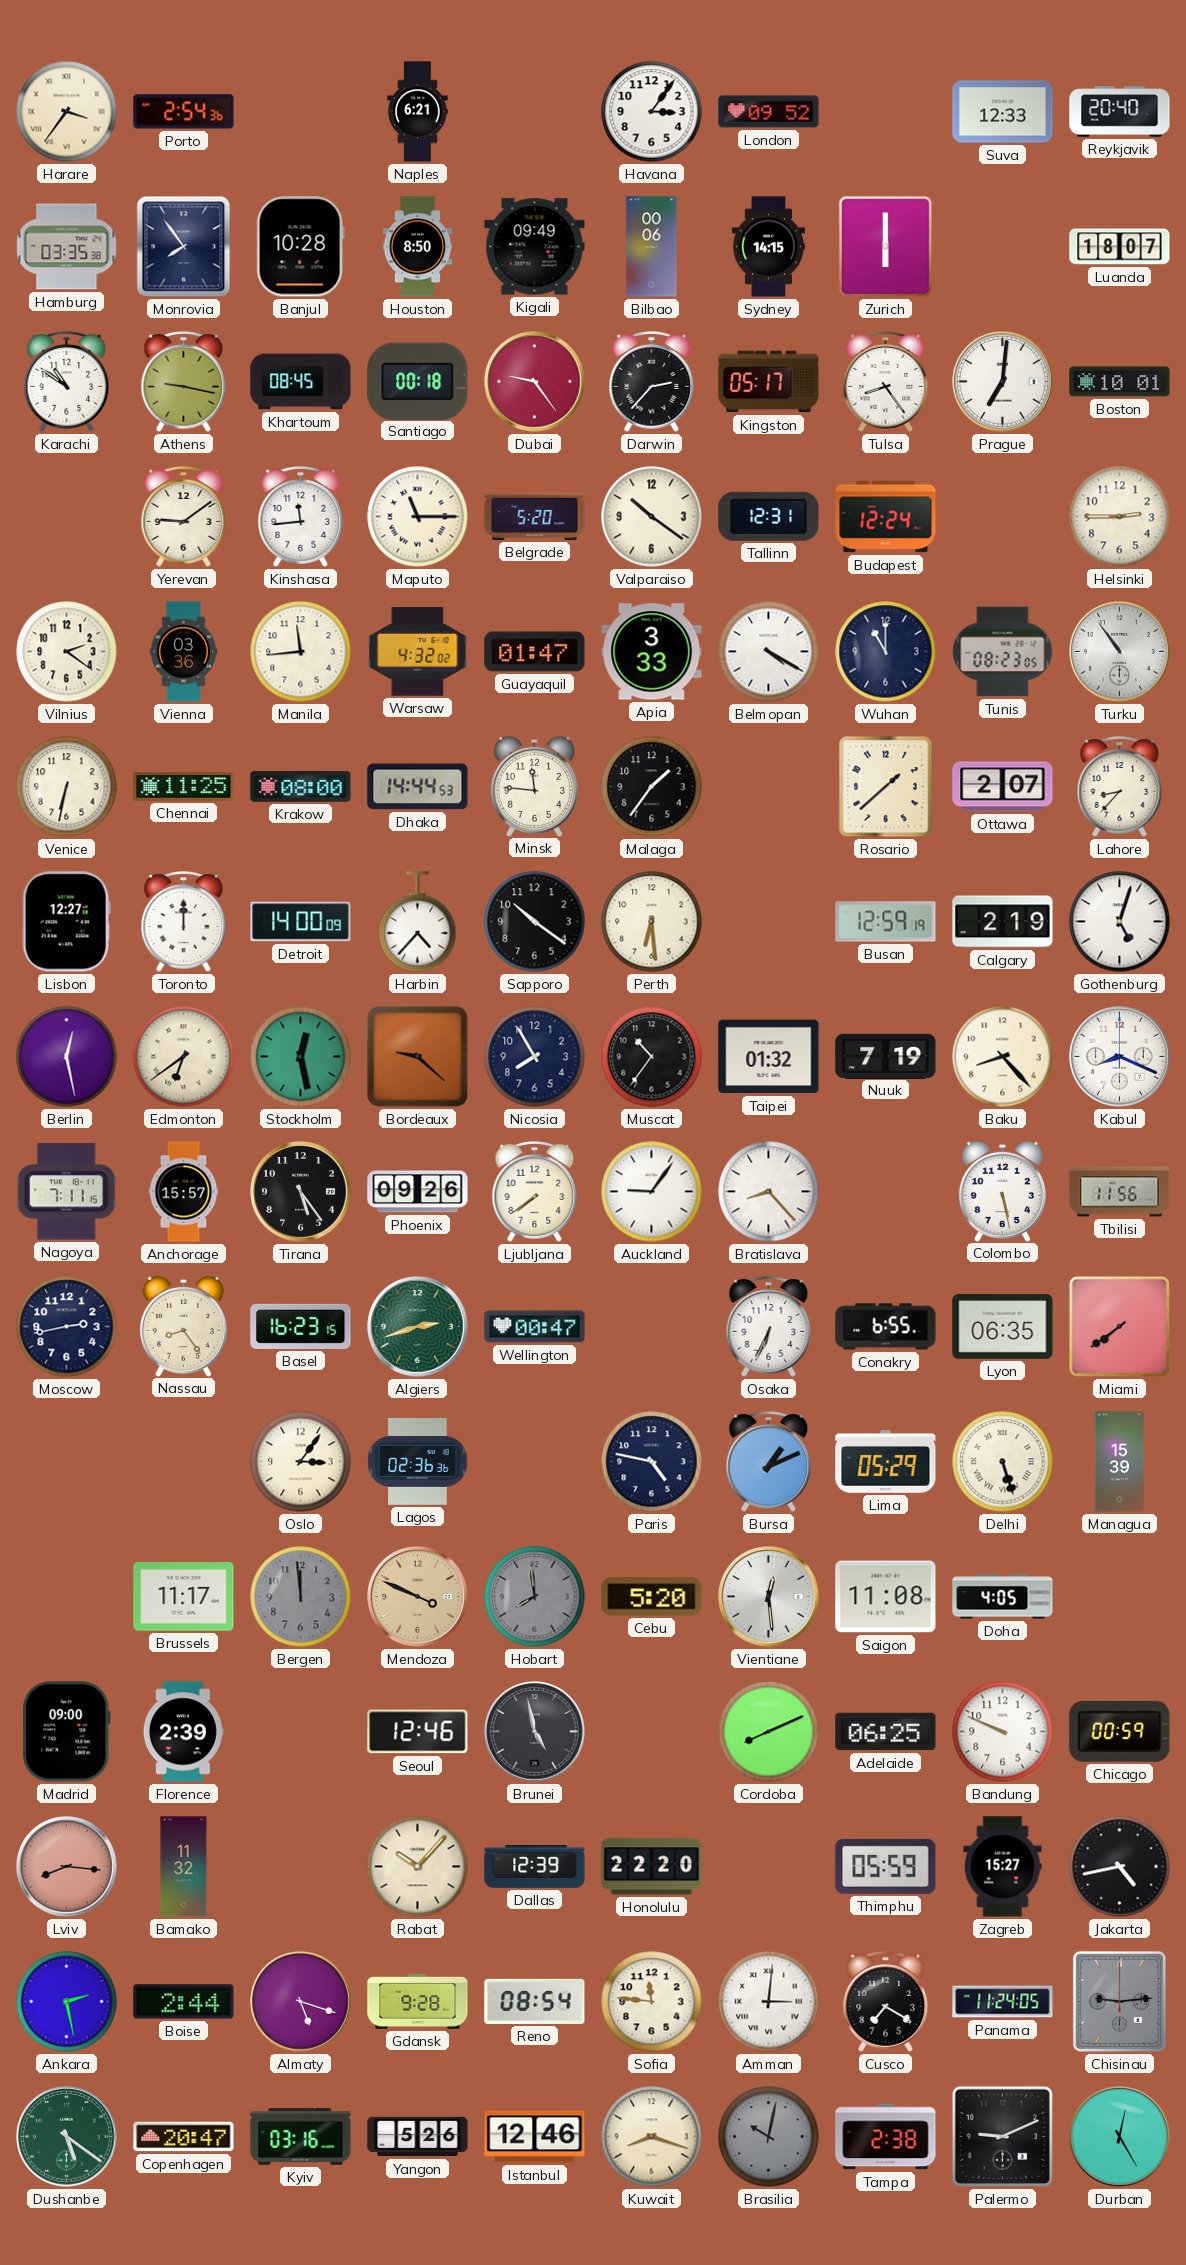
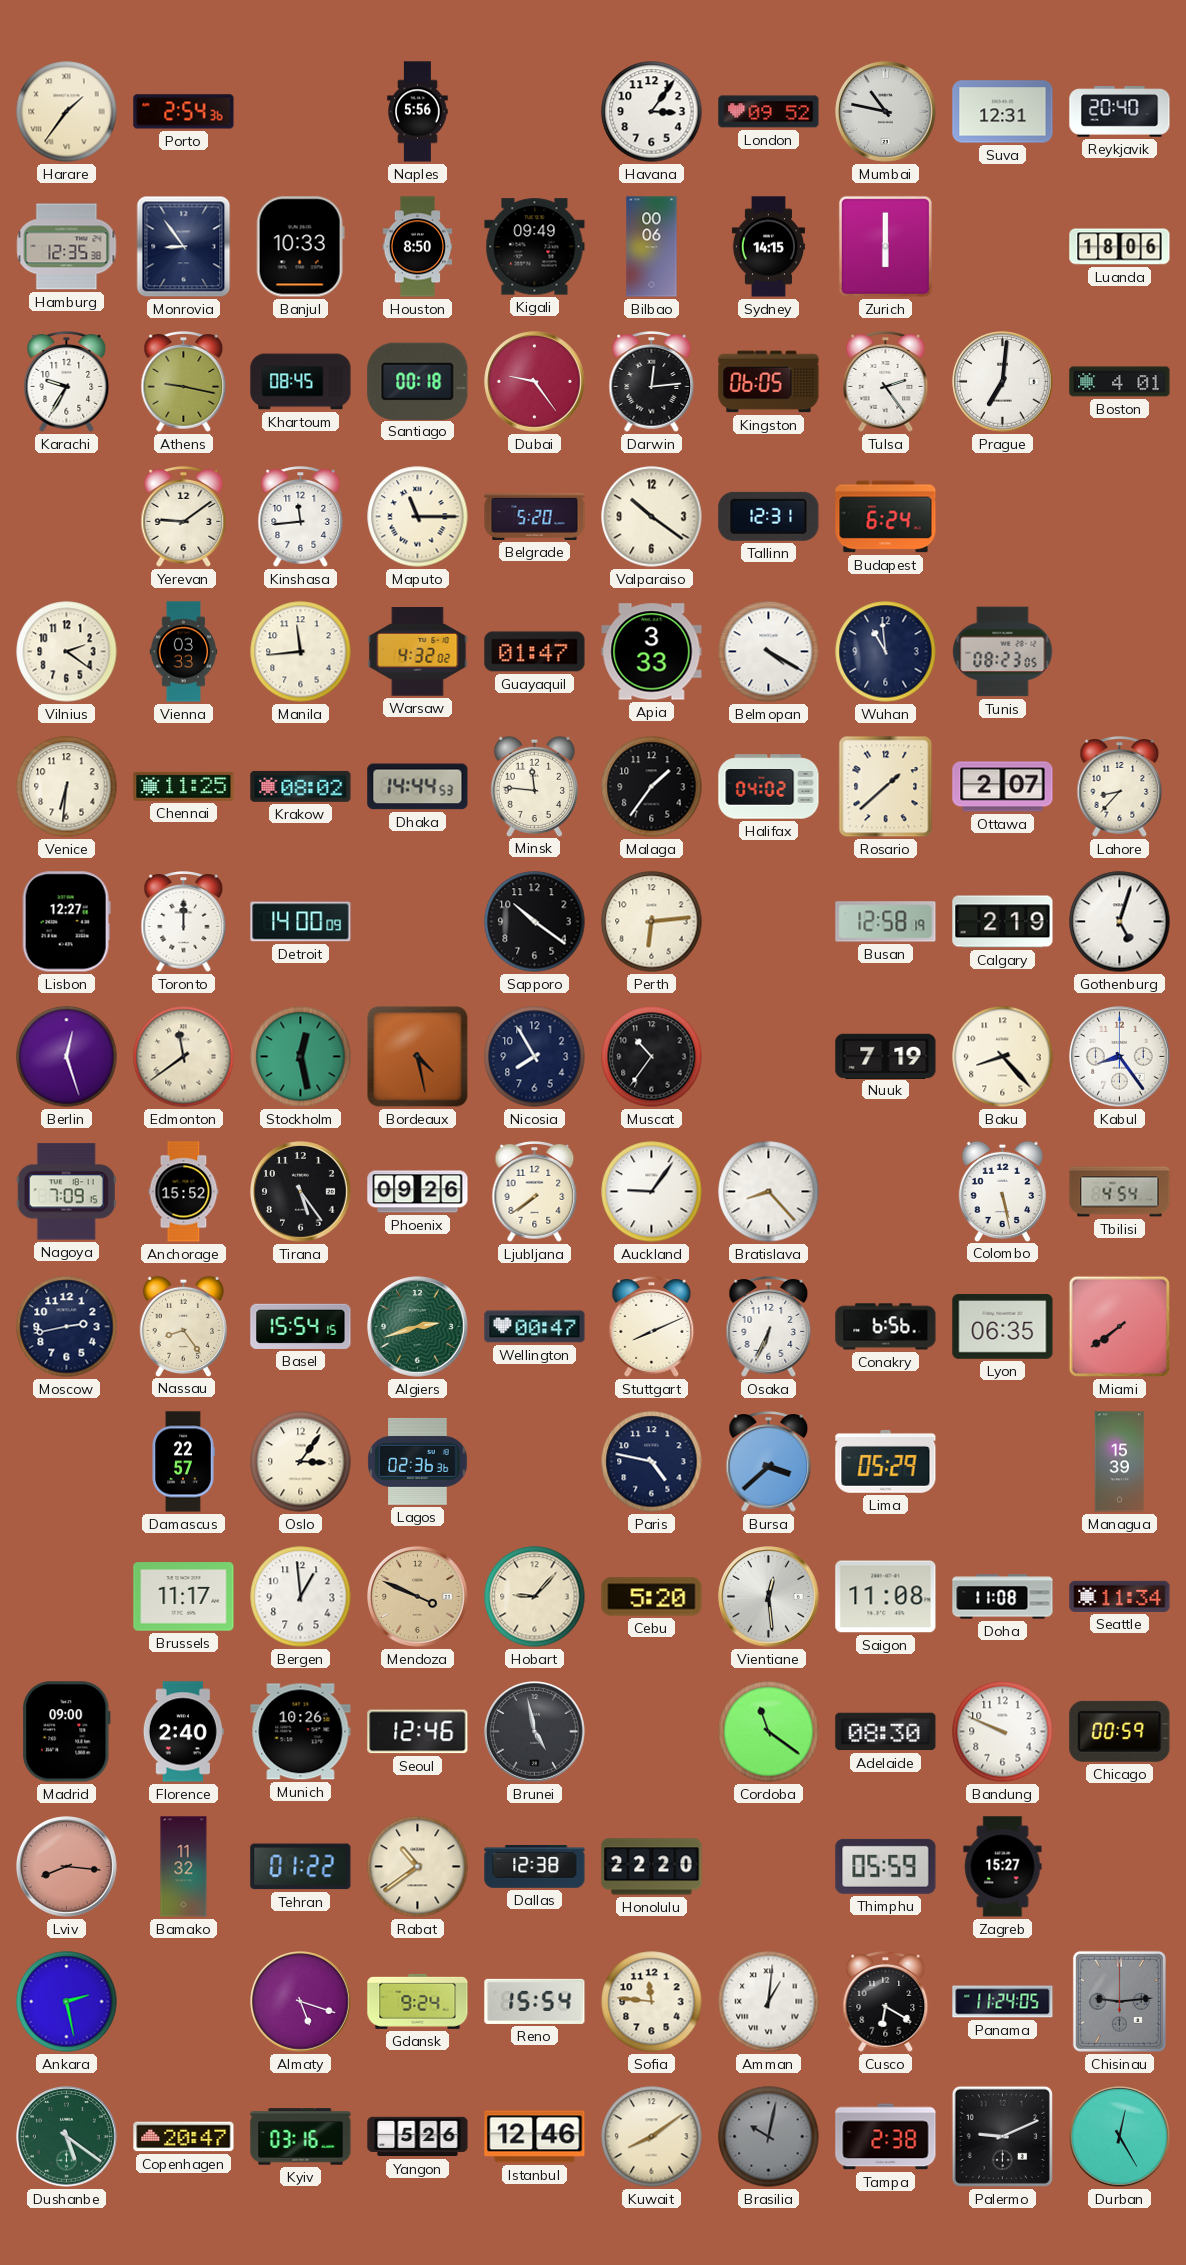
Harare: 3:36 -> 1:36
Naples: 6:21 -> 5:56
Mumbai: none -> 10:47
Suva: 12:33 -> 12:31
Hamburg: 03:35 -> 12:35
Monrovia: 7:54 -> 8:54
Banjul: 10:28 -> 10:33
Luanda: 18:07 -> 18:06
Karachi: 10:51 -> 9:35
Darwin: 2:37 -> 12:14
Kingston: 05:17 -> 06:05
Tulsa: 8:24 -> 2:24
Boston: 10:01 -> 4:01
Budapest: 12:24 -> 6:24
Helsinki: 2:45 -> none
Vienna: 03:36 -> 03:33
Wuhan: 11:00 -> 10:59
Turku: 10:54 -> none
Venice: 6:32 -> 6:31
Krakow: 08:00 -> 08:02
Halifax: none -> 04:02
Harbin: 4:37 -> none
Perth: 6:29 -> 6:14
Busan: 12:59 -> 12:58
Berlin: 12:28 -> 12:27
Edmonton: 6:39 -> 11:39
Bordeaux: 9:22 -> 4:28
Taipei: 01:32 -> none
Kabul: 8:19 -> 8:24
Nagoya: 7:11 -> 7:09
Anchorage: 15:57 -> 15:52
Tbilisi: 11:56 -> 4:54
Basel: 16:23 -> 15:54
Stuttgart: none -> 8:11
Conakry: 6:55 -> 6:56
Damascus: none -> 22:57
Bursa: 1:11 -> 3:38
Delhi: 5:27 -> none
Bergen: 11:59 -> 12:59
Bergen dial: grey -> white
Hobart: 7:59 -> 9:07
Hobart dial: grey -> cream
Doha: 4:05 -> 11:08
Seattle: none -> 11:34
Florence: 2:39 -> 2:40
Munich: none -> 10:26
Cordoba: 8:11 -> 11:21
Adelaide: 06:25 -> 08:30
Tehran: none -> 01:22
Rabat: 10:07 -> 10:39
Dallas: 12:39 -> 12:38
Jakarta: 4:43 -> none
Boise: 2:44 -> none
Gdansk: 9:28 -> 9:24
Reno: 08:54 -> 15:54
Amman: 3:01 -> 1:01
Cusco: 7:20 -> 6:20
Kuwait: 8:18 -> 8:09
